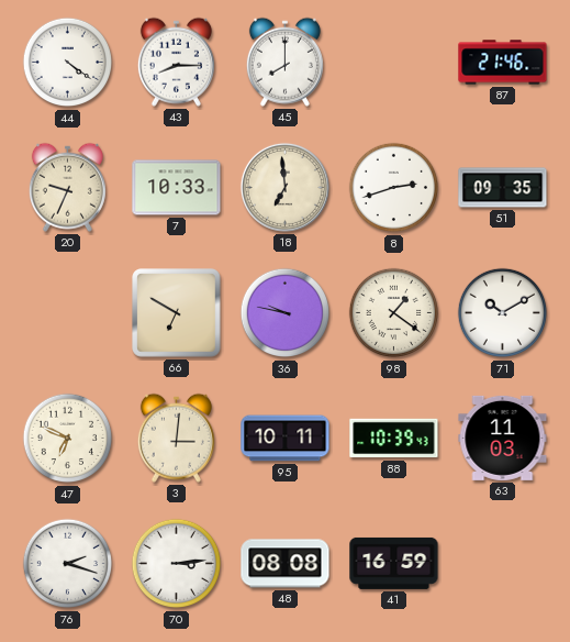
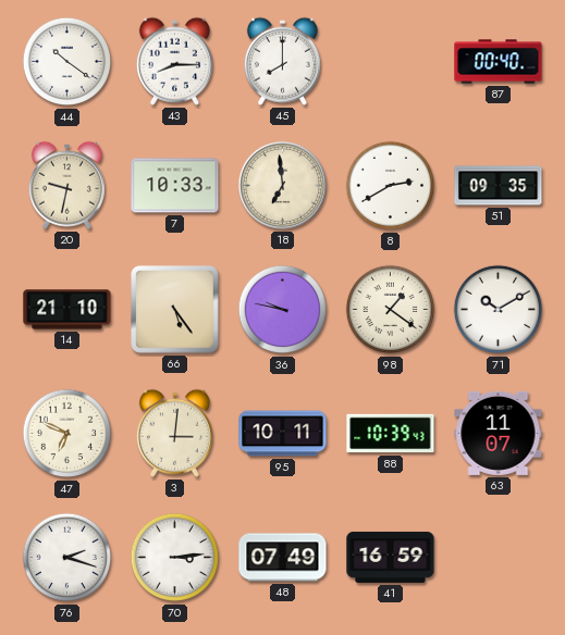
44: 4:21 -> 10:21
87: 21:46 -> 00:40
20: 9:34 -> 9:32
8: 2:42 -> 2:40
14: none -> 21:10
66: 6:50 -> 5:24
63: 11:03 -> 11:07
48: 08:08 -> 07:49
